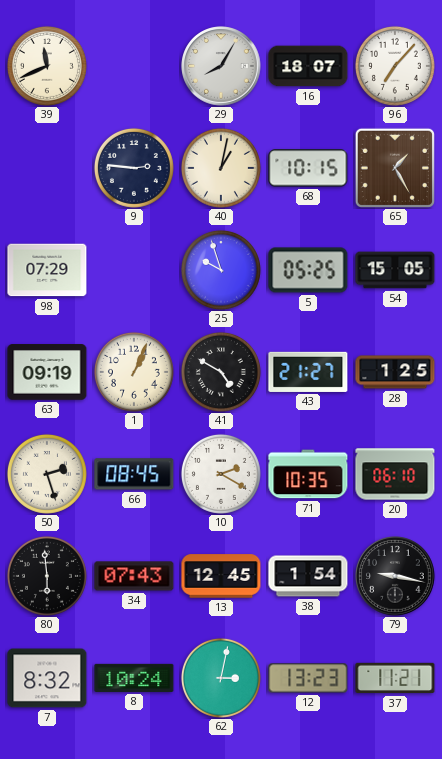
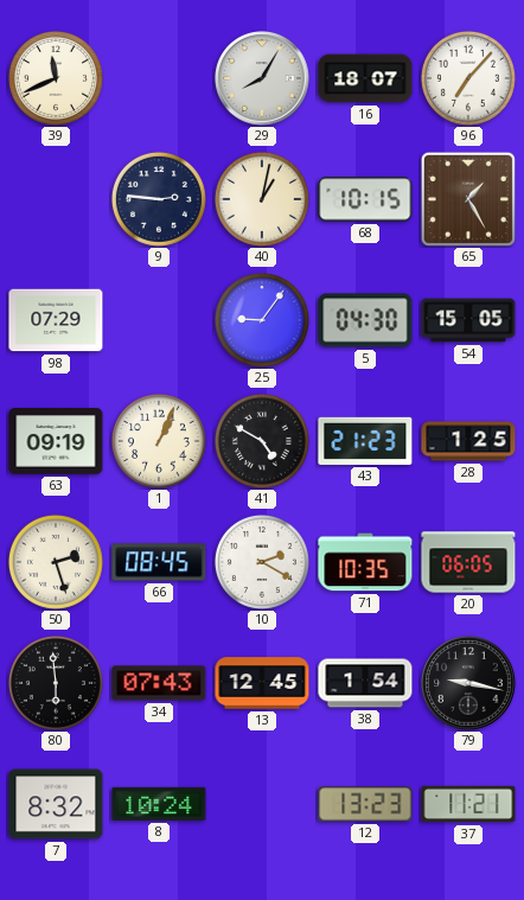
25: 9:57 -> 9:06
5: 05:25 -> 04:30
43: 21:27 -> 21:23
20: 06:10 -> 06:05
62: 3:02 -> none
